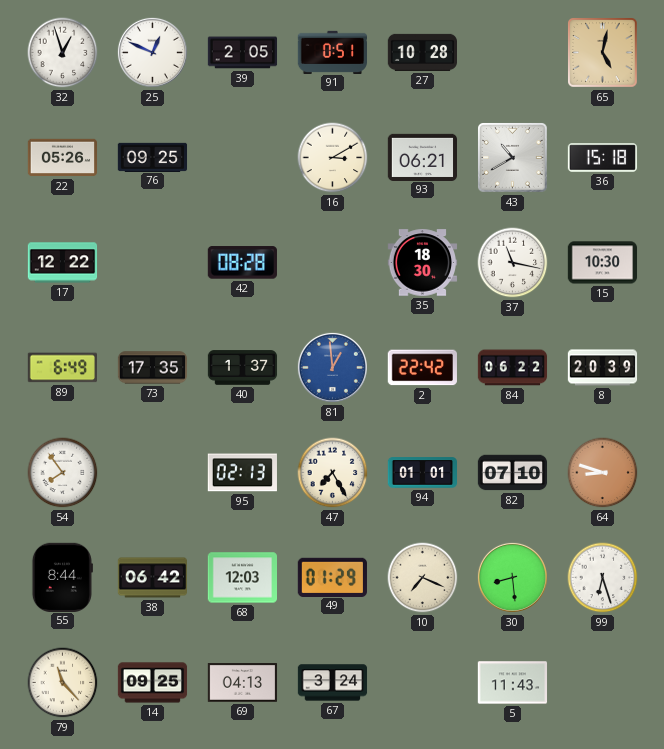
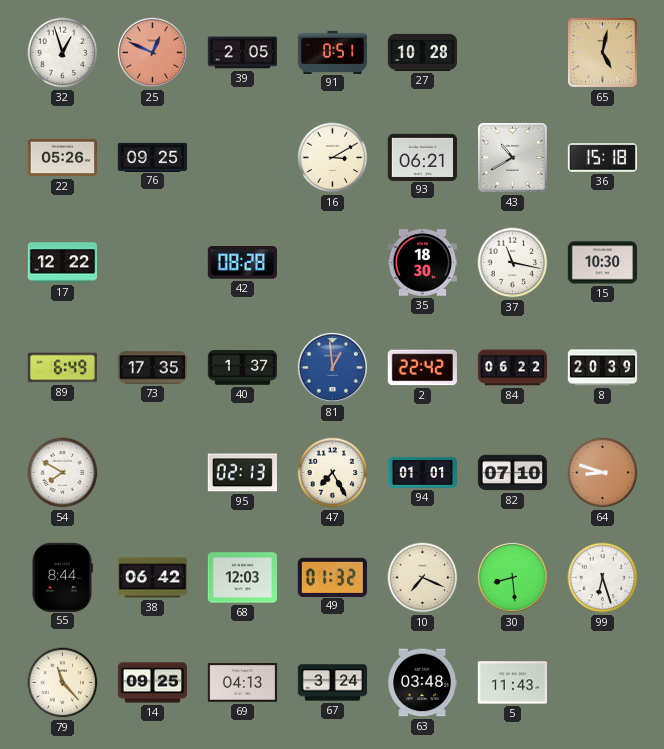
25 dial: white -> salmon
54: 7:54 -> 7:50
49: 01:29 -> 01:32
63: none -> 03:48
